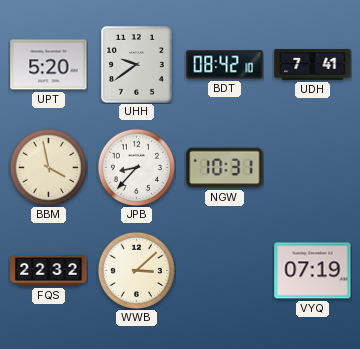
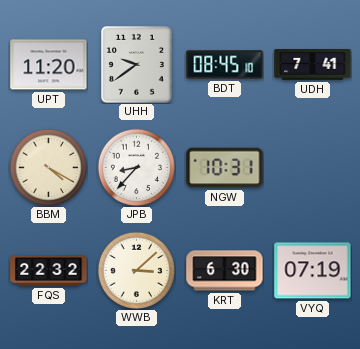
UPT: 5:20 -> 11:20
BDT: 08:42 -> 08:45
BBM: 3:58 -> 4:20
KRT: none -> 6:30
